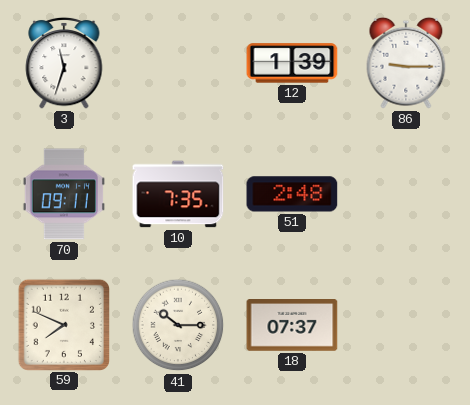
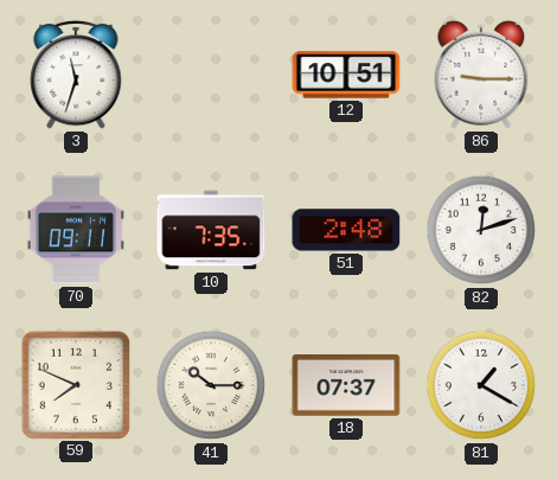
12: 1:39 -> 10:51
82: none -> 12:12
81: none -> 1:20
